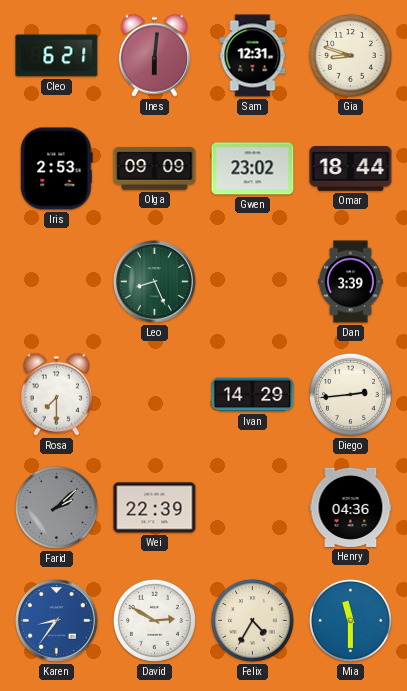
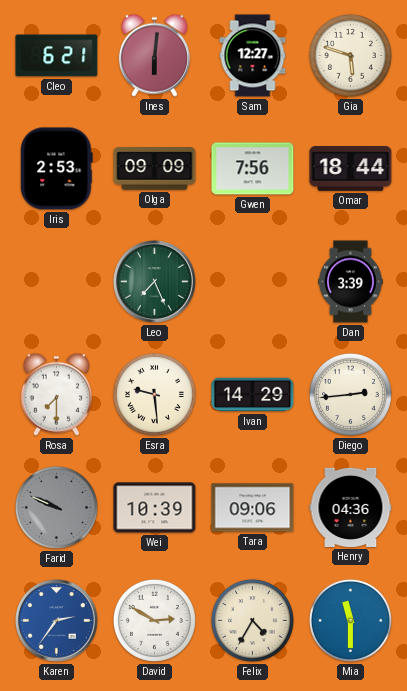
Sam: 12:31 -> 12:27
Gia: 8:48 -> 5:48
Gwen: 23:02 -> 7:56
Leo: 8:26 -> 7:26
Esra: none -> 9:29
Farid: 2:08 -> 9:49
Wei: 22:39 -> 10:39
Tara: none -> 09:06
Karen: 8:36 -> 2:36
